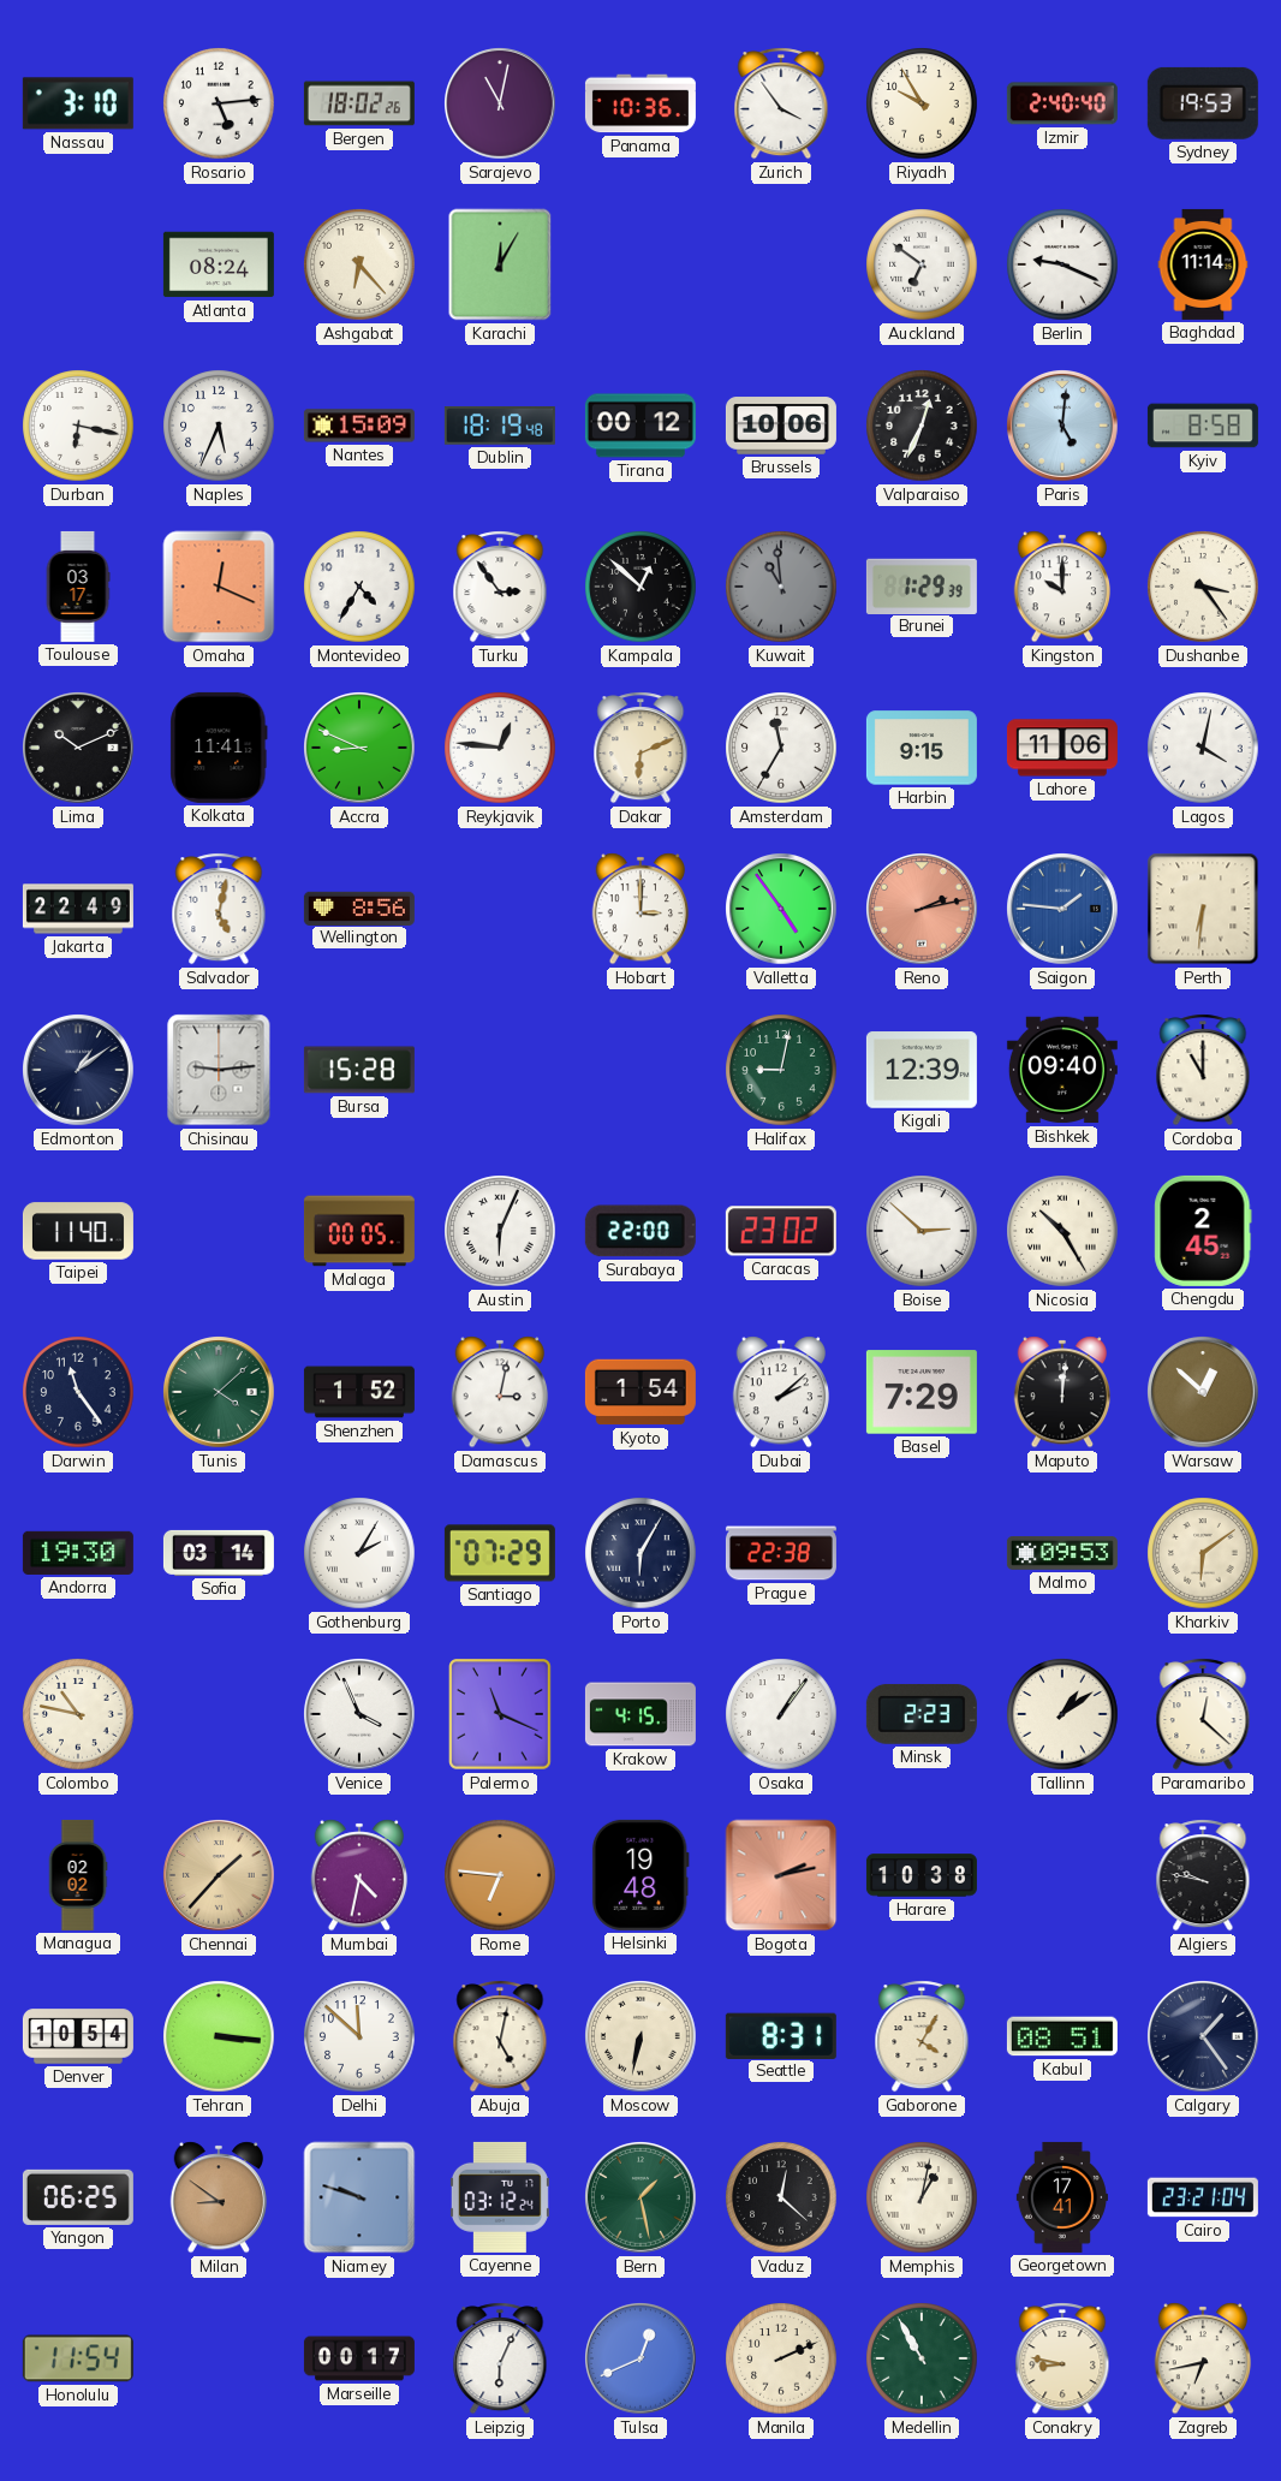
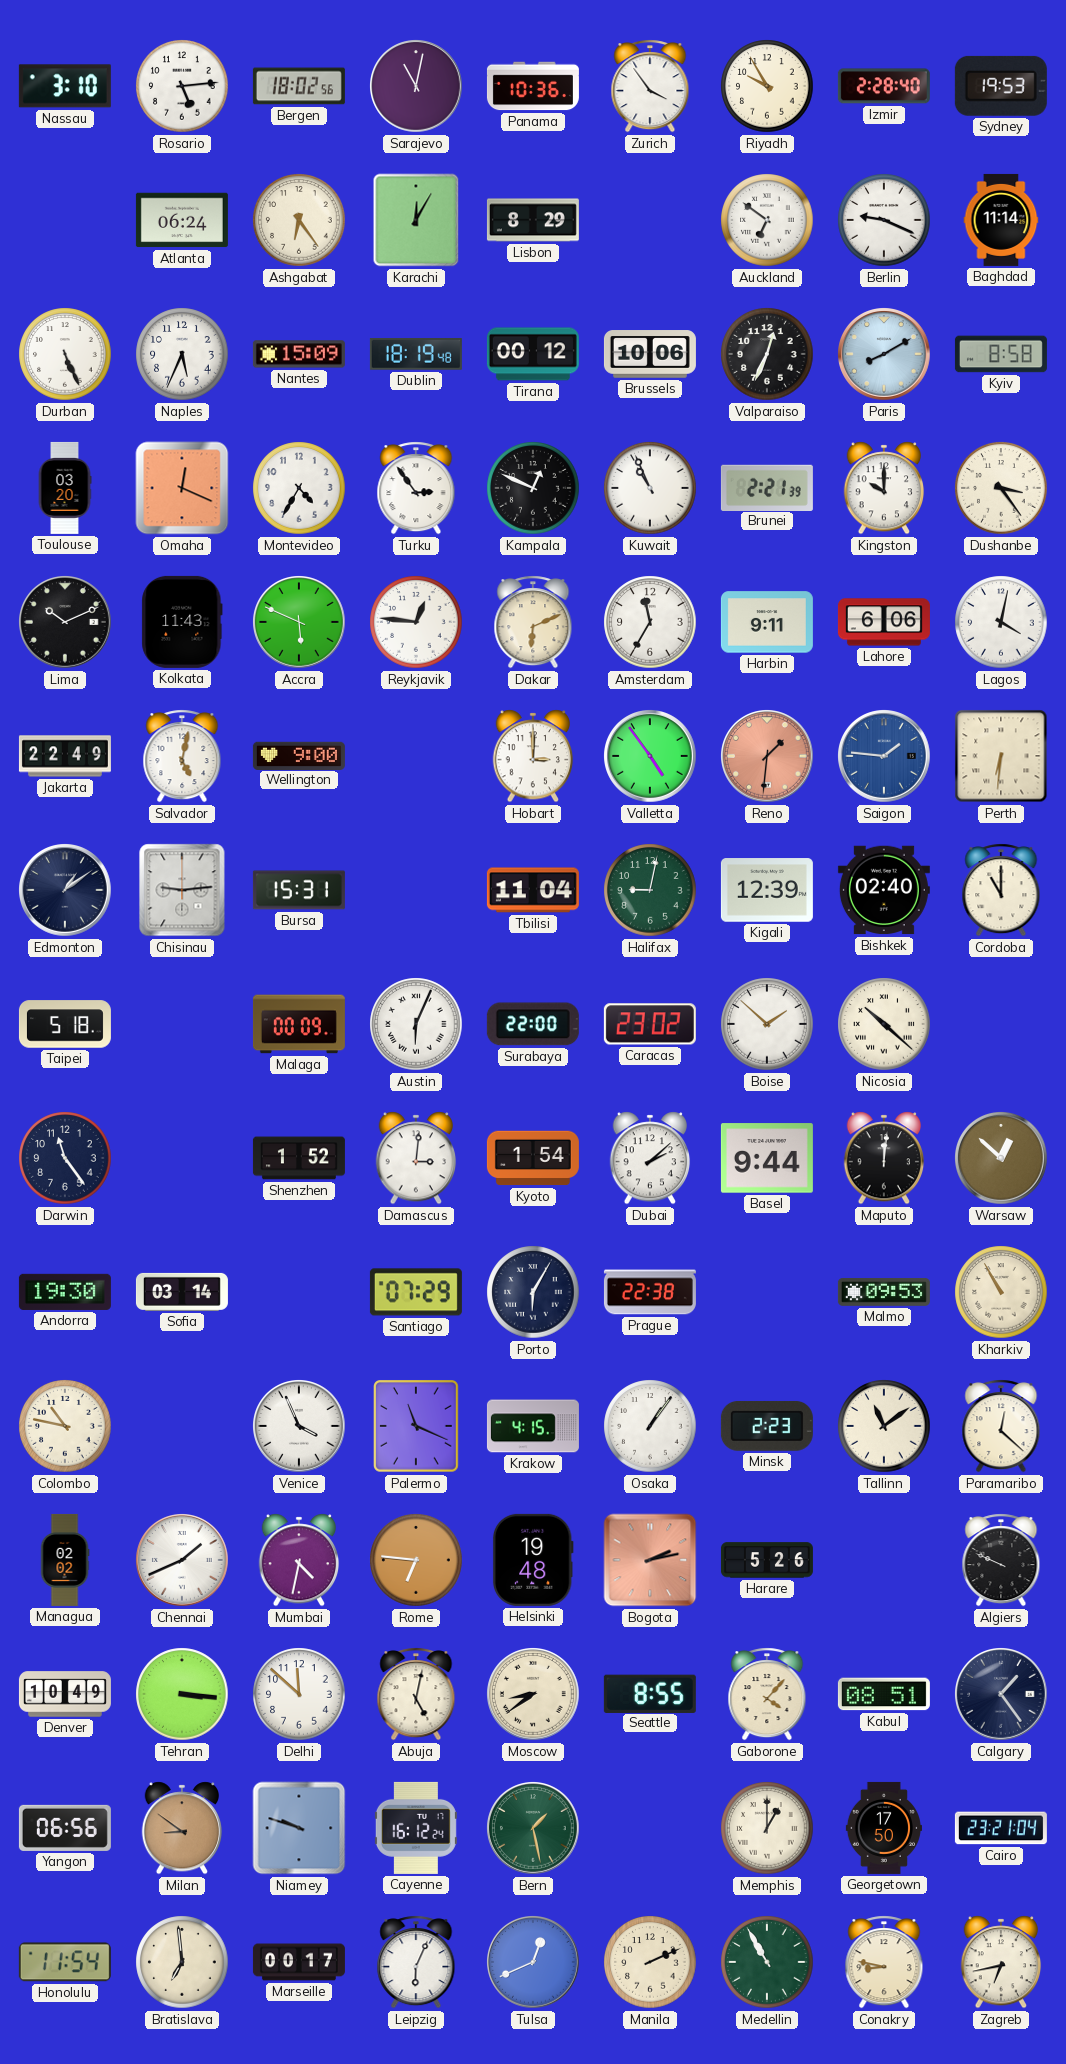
Bergen: 18:02:26 -> 18:02:56
Izmir: 2:40 -> 2:28
Atlanta: 08:24 -> 06:24
Ashgabat: 6:23 -> 6:24
Lisbon: none -> 8:29
Durban: 6:17 -> 5:26
Paris: 5:01 -> 8:10
Toulouse: 03:17 -> 03:20
Kampala: 12:52 -> 12:49
Kuwait: 10:59 -> 10:56
Kuwait dial: grey -> white
Brunei: 1:29 -> 2:21
Kolkata: 11:41 -> 11:43
Accra: 8:49 -> 5:49
Harbin: 9:15 -> 9:11
Lahore: 11:06 -> 6:06
Wellington: 8:56 -> 9:00
Reno: 2:13 -> 1:31
Bursa: 15:28 -> 15:31
Tbilisi: none -> 11:04
Bishkek: 09:40 -> 02:40
Taipei: 11:40 -> 5:18
Malaga: 00:05 -> 00:09
Boise: 2:52 -> 1:52
Nicosia: 10:25 -> 10:22
Chengdu: 2:45 -> none
Tunis: 4:08 -> none
Damascus: 3:02 -> 3:01
Basel: 7:29 -> 9:44
Gothenburg: 2:05 -> none
Kharkiv: 6:09 -> 10:55
Tallinn: 1:09 -> 11:09
Chennai: 1:37 -> 1:41
Chennai dial: champagne -> white
Harare: 10:38 -> 5:26
Algiers: 9:47 -> 9:49
Denver: 10:54 -> 10:49
Moscow: 6:32 -> 8:39
Seattle: 8:31 -> 8:55
Gaborone: 4:05 -> 4:07
Yangon: 06:25 -> 06:56
Cayenne: 03:12 -> 16:12
Vaduz: 12:22 -> none
Memphis: 1:02 -> 1:00
Georgetown: 17:41 -> 17:50
Bratislava: none -> 6:59
